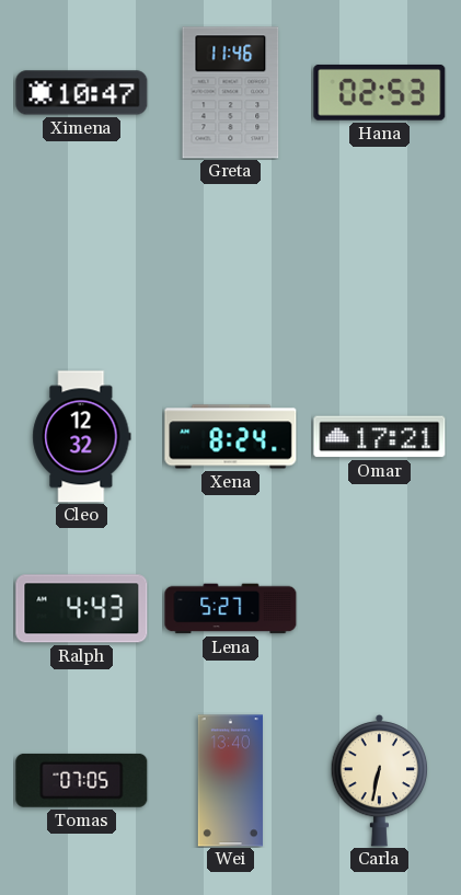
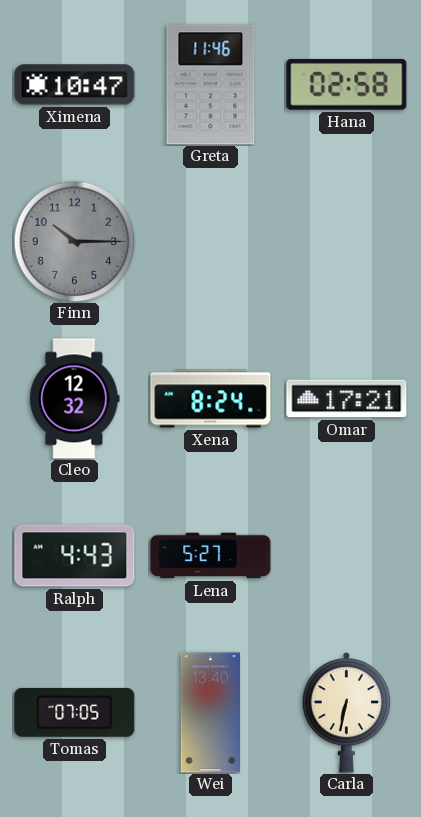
Hana: 02:53 -> 02:58
Finn: none -> 10:15
